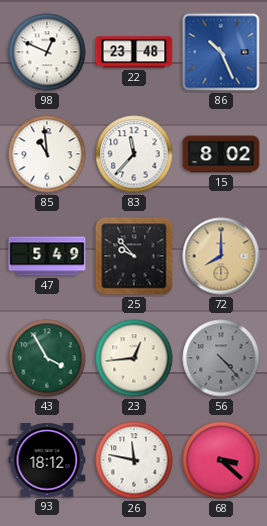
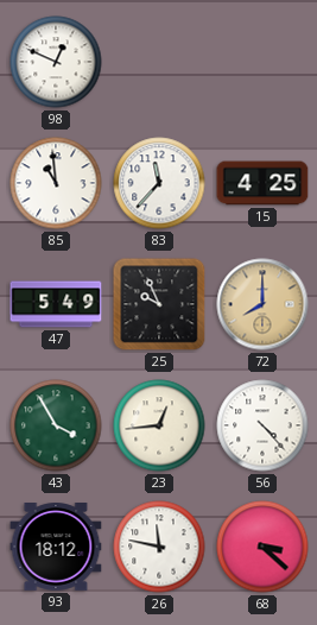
22: 23:48 -> none
86: 10:26 -> none
15: 8:02 -> 4:25
25: 9:53 -> 9:56
56 dial: grey -> white
